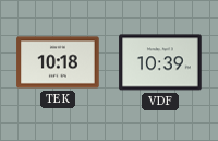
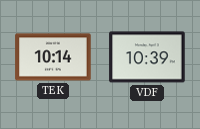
TEK: 10:18 -> 10:14
